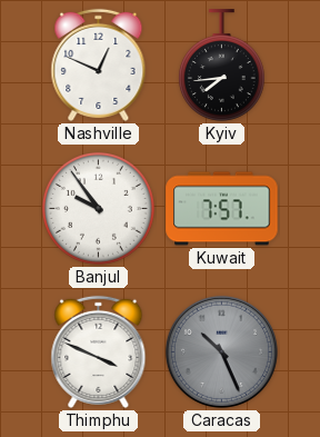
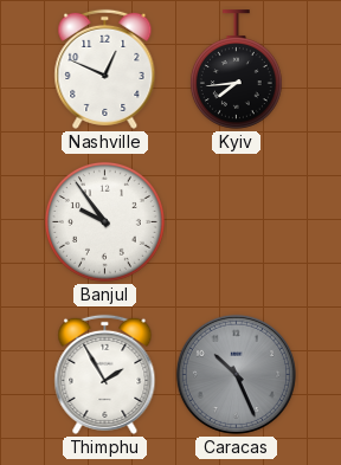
Kuwait: 7:57 -> none
Thimphu: 3:49 -> 1:55
